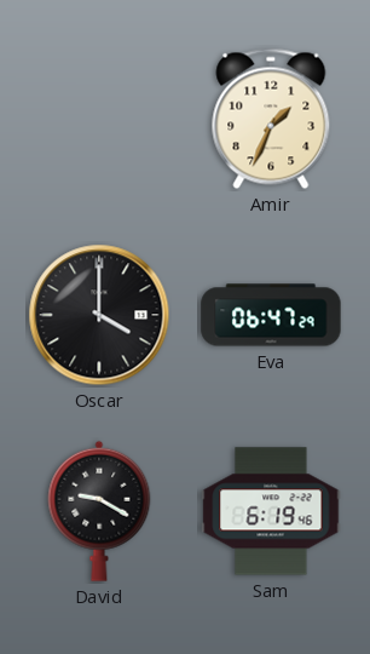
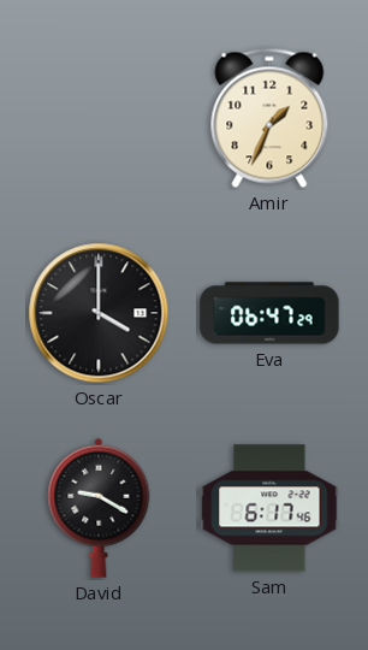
Sam: 6:19 -> 6:17
